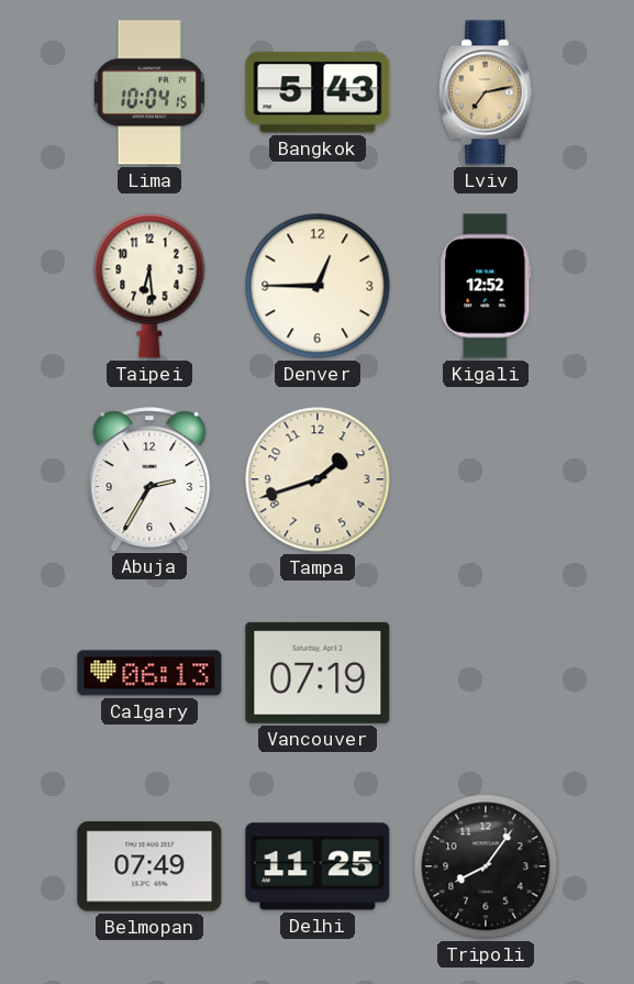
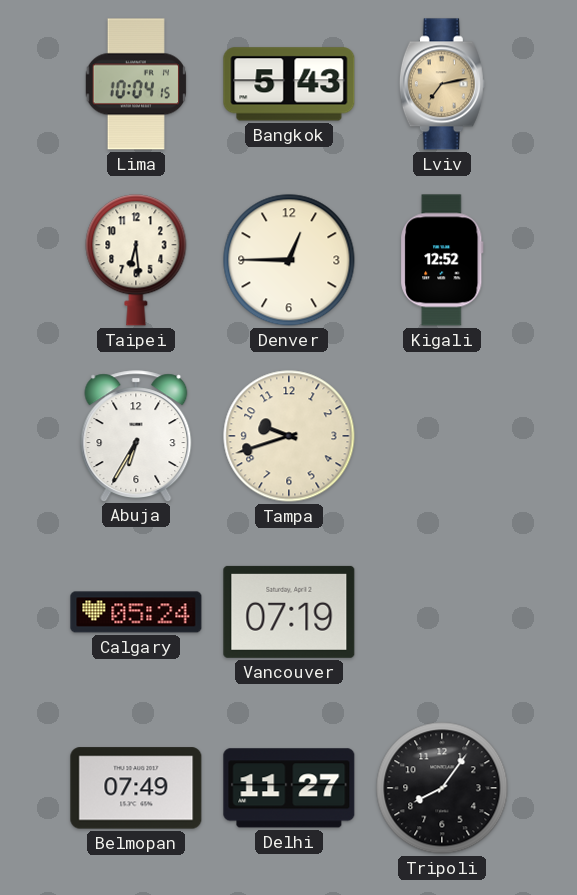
Abuja: 2:35 -> 6:35
Tampa: 1:42 -> 9:42
Calgary: 06:13 -> 05:24
Delhi: 11:25 -> 11:27
